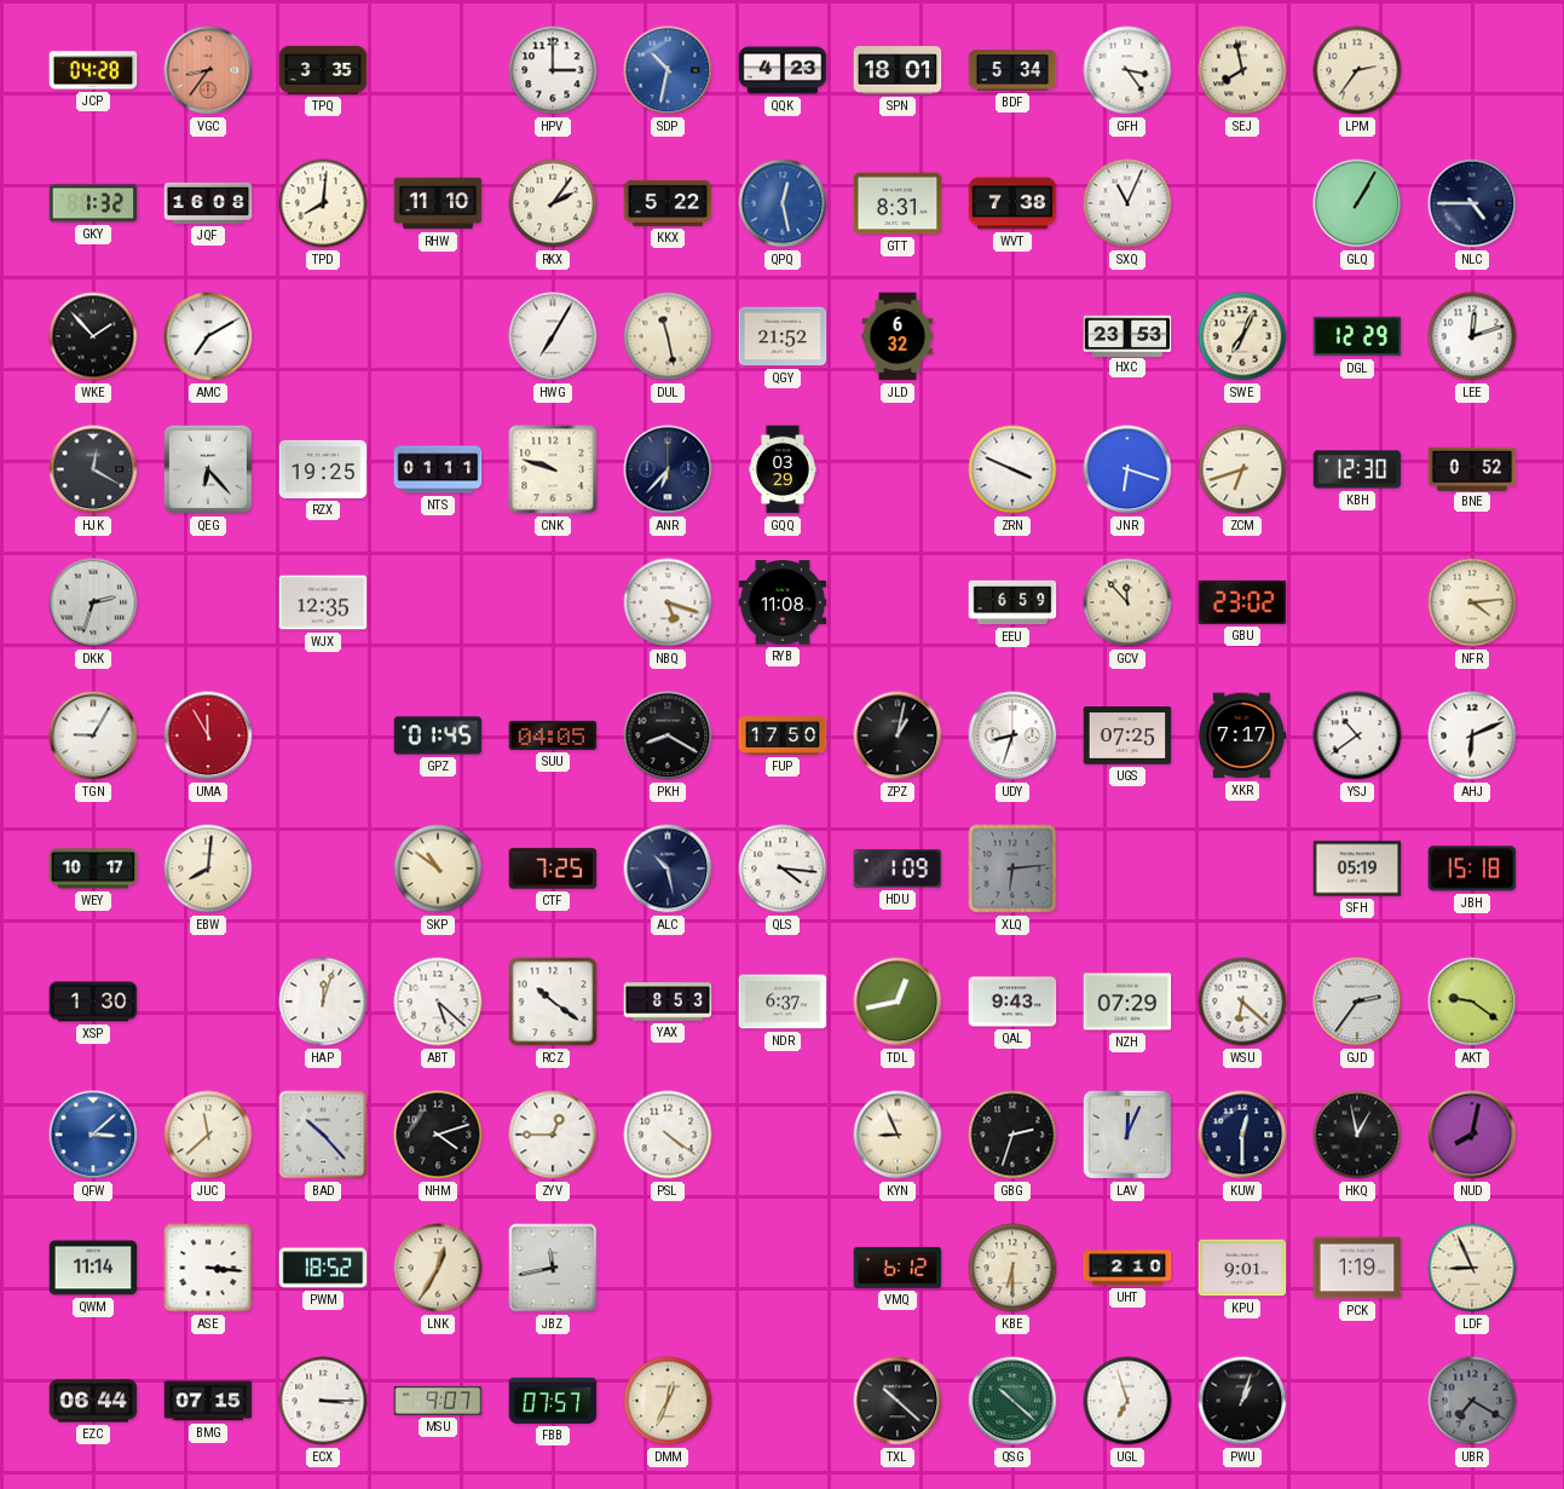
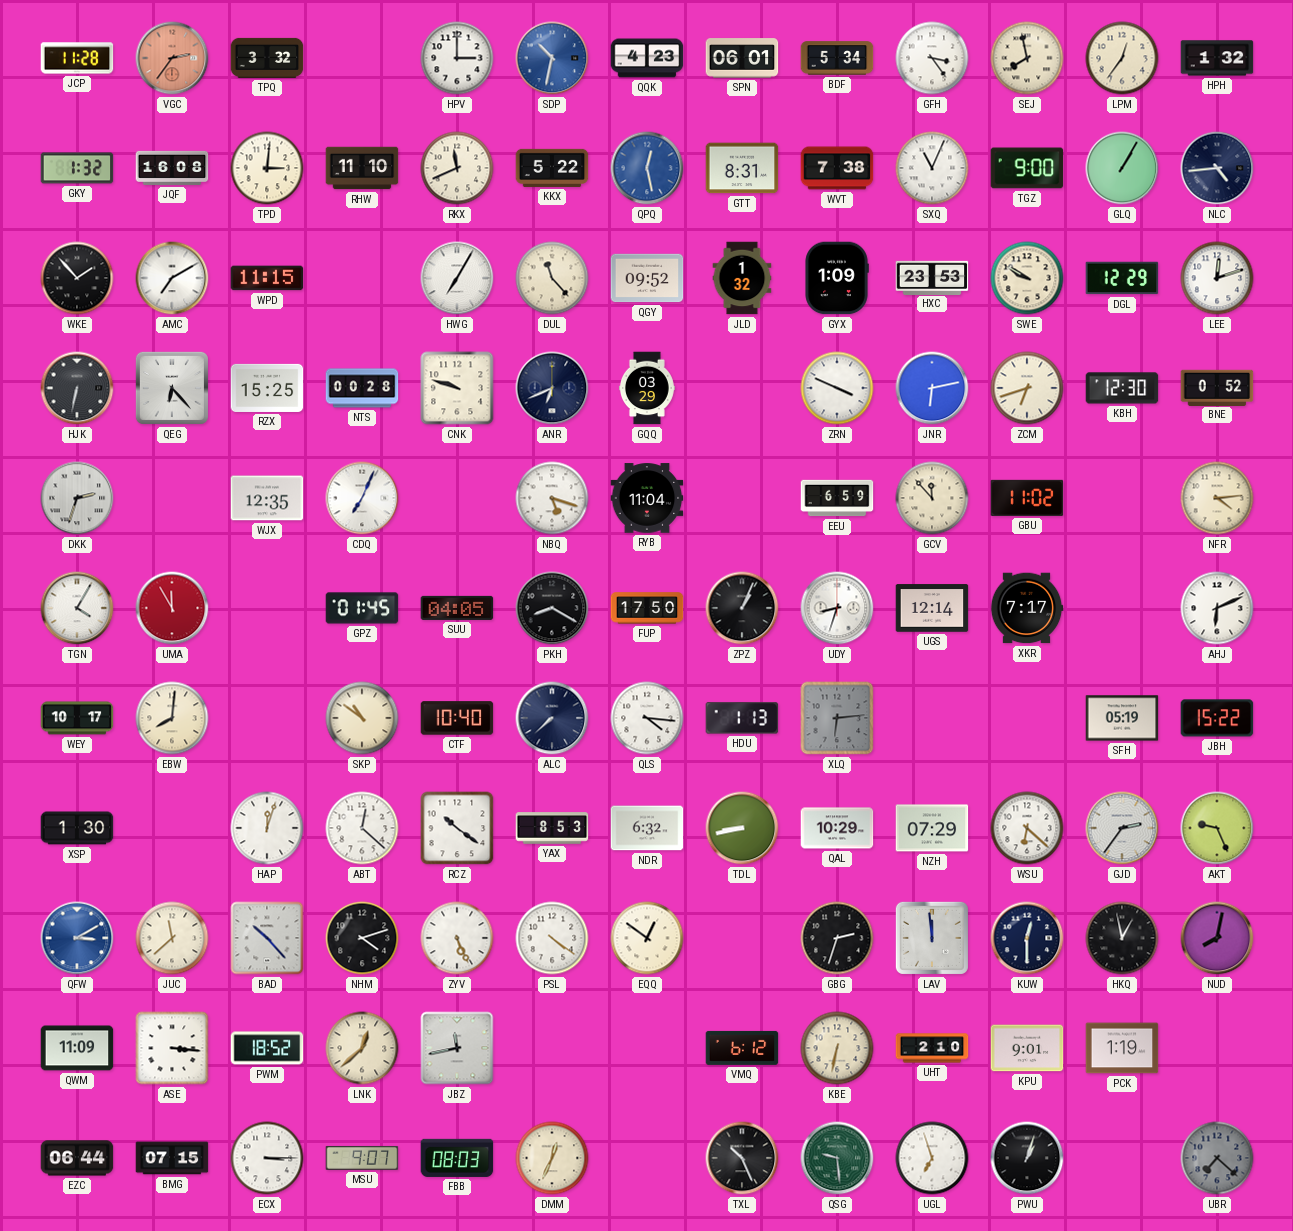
JCP: 04:28 -> 11:28
VGC: 8:36 -> 2:36
TPQ: 3:35 -> 3:32
SPN: 18:01 -> 06:01
LPM: 2:36 -> 12:36
HPH: none -> 1:32
TPD: 8:01 -> 3:01
RKX: 2:06 -> 11:41
TGZ: none -> 9:00
NLC: 4:45 -> 4:44
WPD: none -> 11:15
DUL: 11:28 -> 11:23
QGY: 21:52 -> 09:52
JLD: 6:32 -> 1:32
GYX: none -> 1:09
SWE: 7:04 -> 9:50
HJK: 12:20 -> 6:32
RZX: 19:25 -> 15:25
NTS: 01:11 -> 00:28
ANR: 6:37 -> 6:41
JNR: 6:18 -> 6:13
CDQ: none -> 7:04
RYB: 11:08 -> 11:04
GBU: 23:02 -> 11:02
TGN: 9:05 -> 4:05
ZPZ: 1:02 -> 1:04
UGS: 07:25 -> 12:14
YSJ: 10:39 -> none
CTF: 7:25 -> 10:40
ALC: 10:28 -> 7:38
HDU: 1:09 -> 1:13
JBH: 15:18 -> 15:22
ABT: 5:22 -> 12:22
NDR: 6:37 -> 6:32
TDL: 12:43 -> 8:43
QAL: 9:43 -> 10:29
AKT: 9:21 -> 9:26
QFW: 3:08 -> 3:10
ZYV: 12:45 -> 5:26
EQQ: none -> 12:51
KYN: 8:56 -> none
LAV: 12:04 -> 11:59
QWM: 11:14 -> 11:09
LNK: 12:35 -> 12:38
KBE: 6:30 -> 6:32
LDF: 8:56 -> none
FBB: 07:57 -> 08:03
TXL: 10:22 -> 10:26
QSG: 10:22 -> 9:29
UBR: 7:20 -> 7:22
